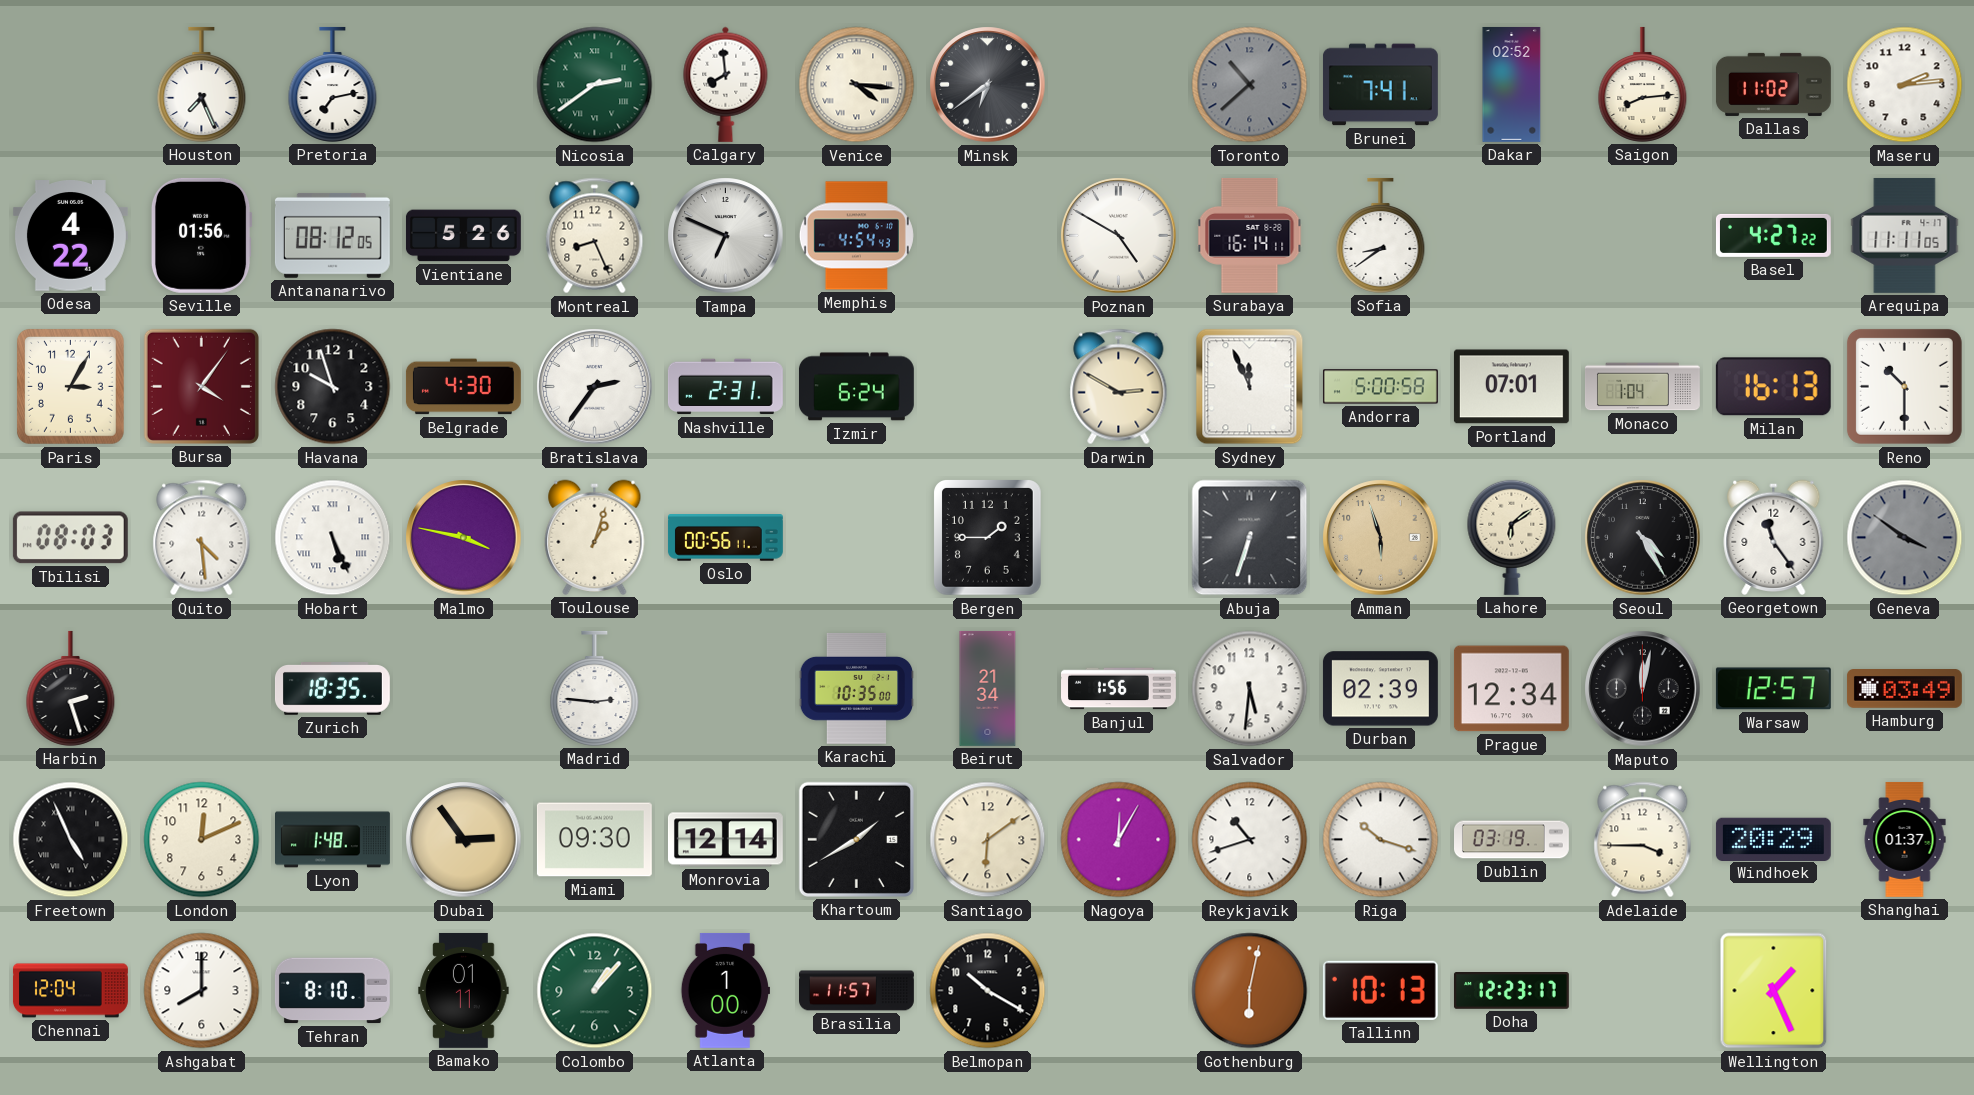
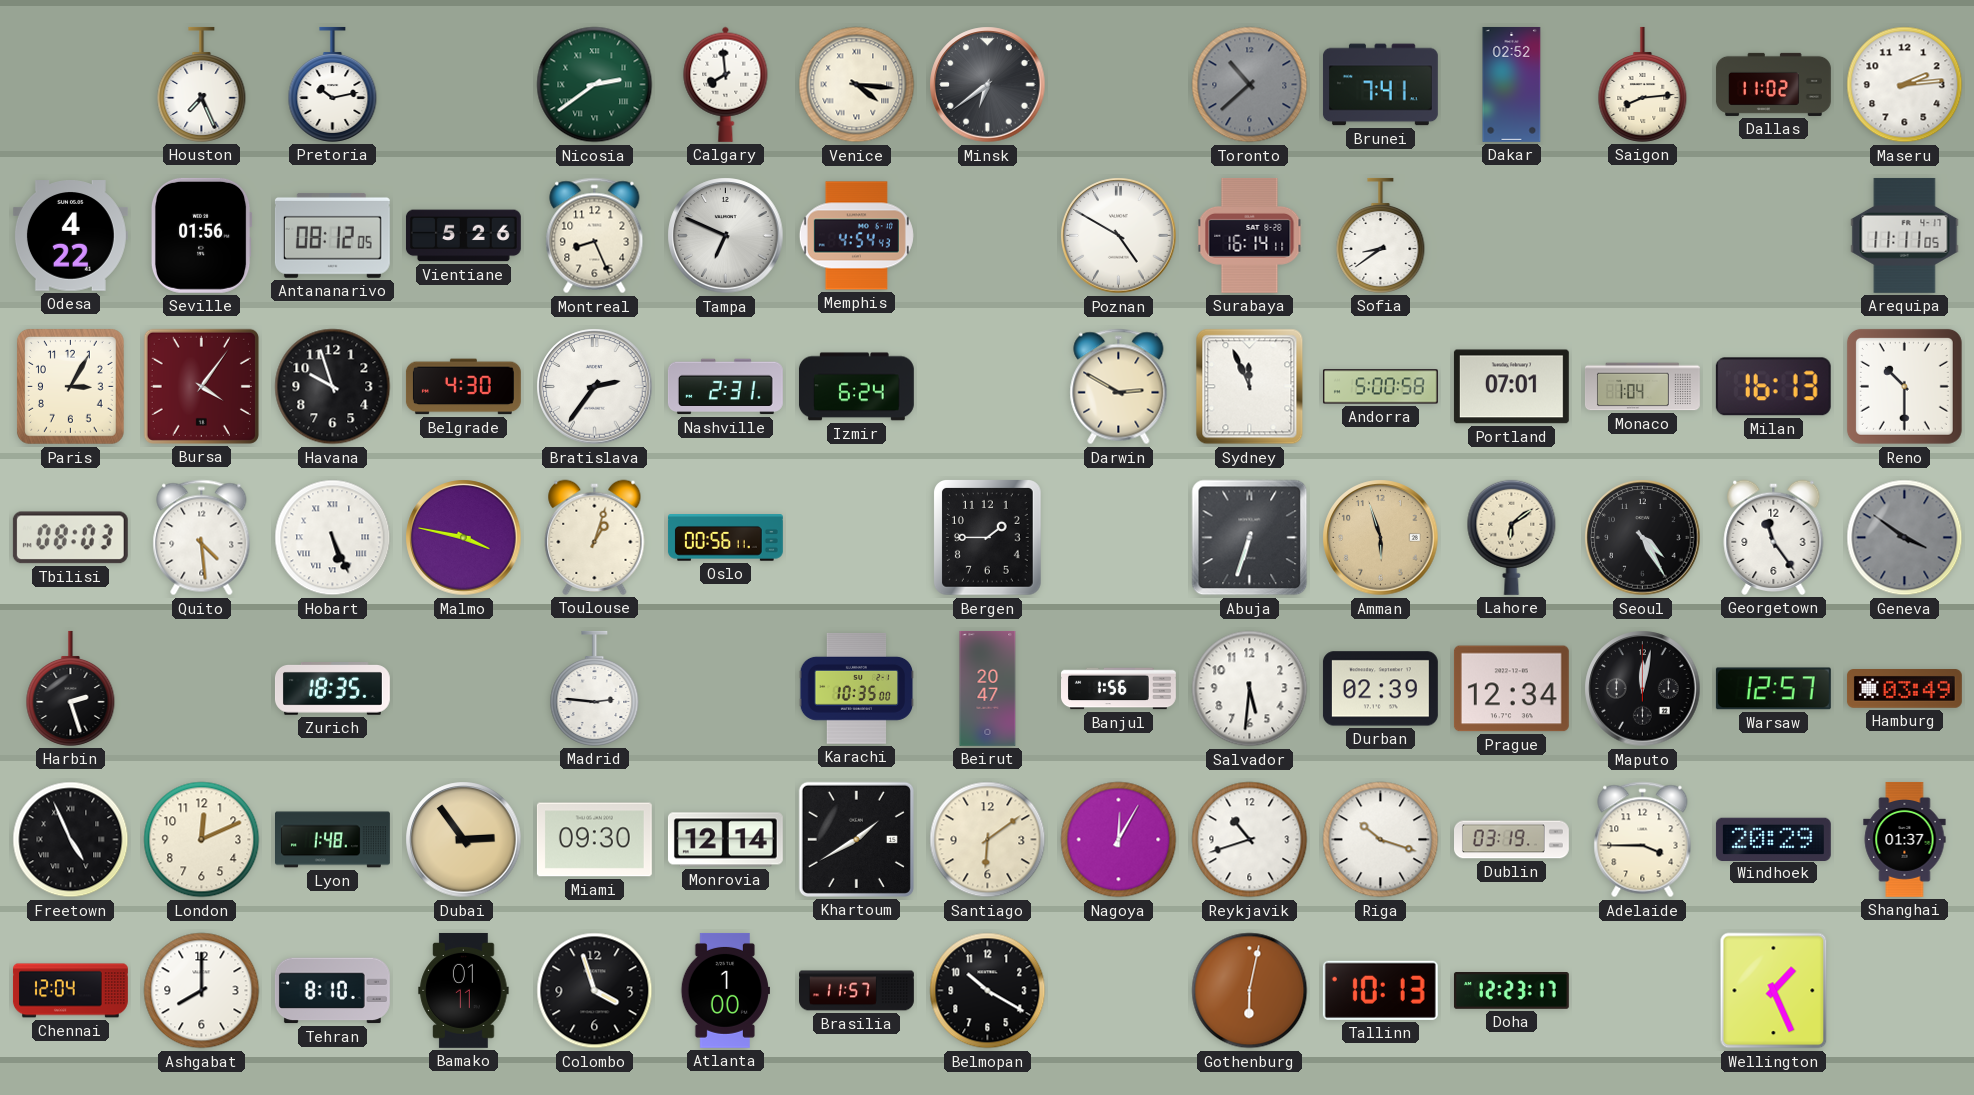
Pretoria: 7:13 -> 10:13
Basel: 4:27 -> none
Beirut: 21:34 -> 20:47
Colombo: 1:07 -> 3:57
Colombo dial: green -> black
